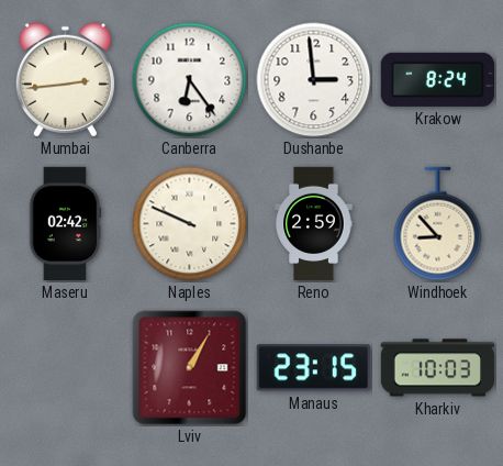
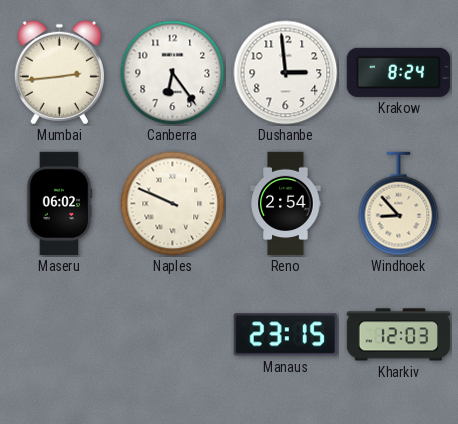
Maseru: 02:42 -> 06:02
Reno: 2:59 -> 2:54
Lviv: 1:05 -> none
Kharkiv: 10:03 -> 12:03
